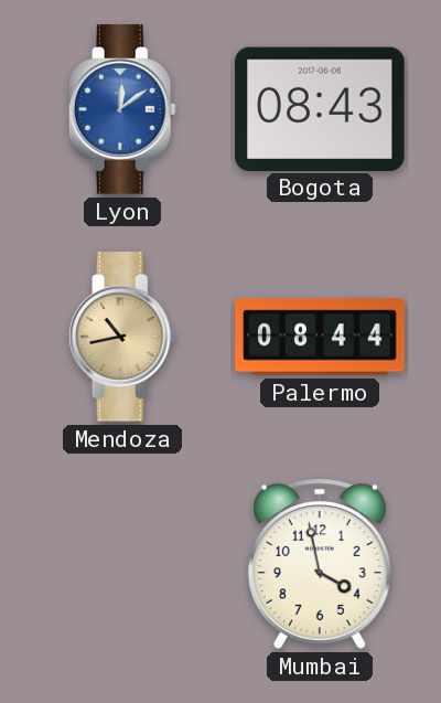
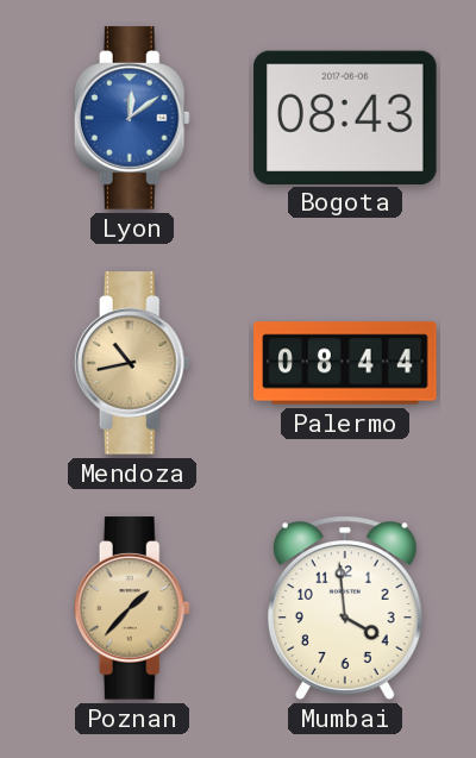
Poznan: none -> 1:37
Mumbai: 3:58 -> 3:59
